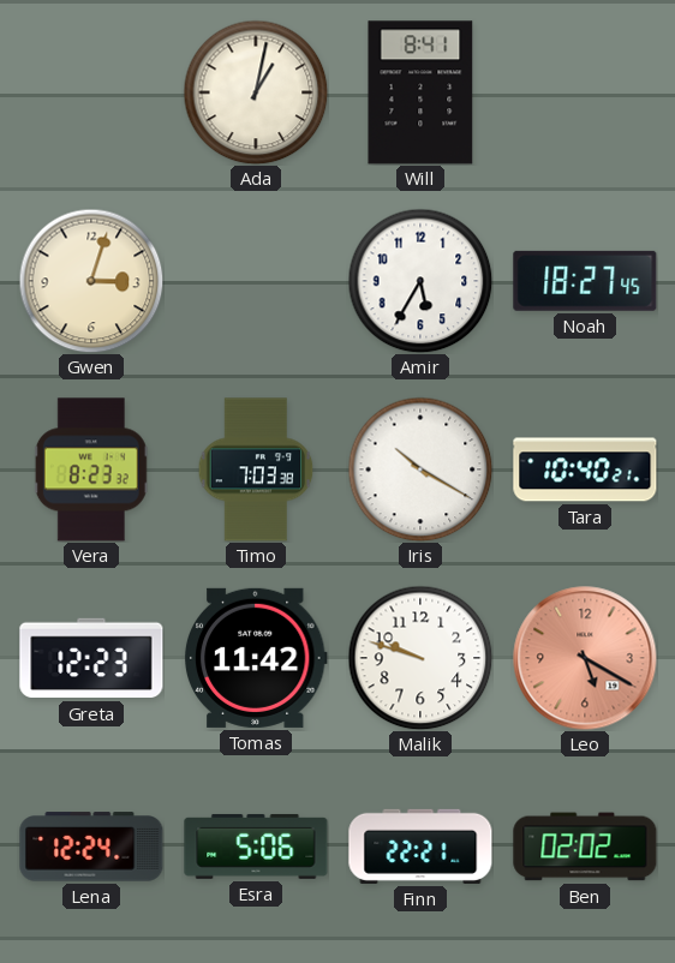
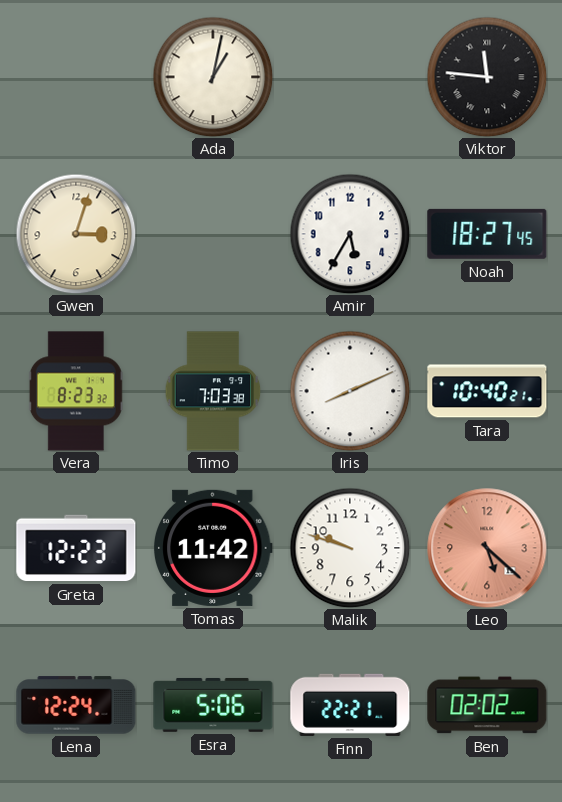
Will: 8:41 -> none
Viktor: none -> 11:46
Iris: 10:20 -> 8:11
Leo: 5:20 -> 5:22
